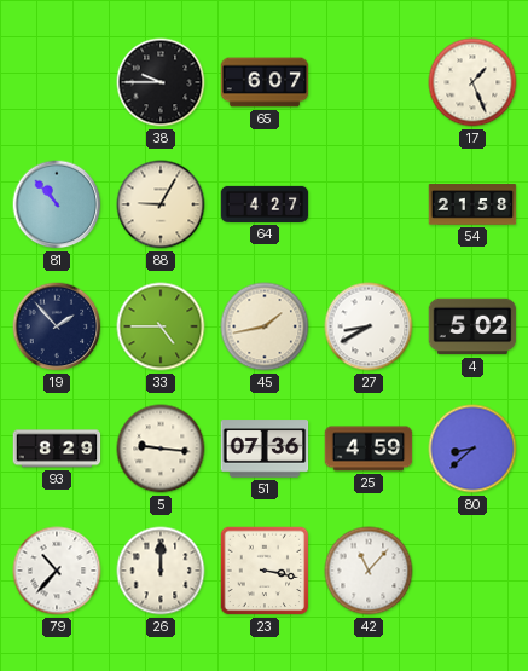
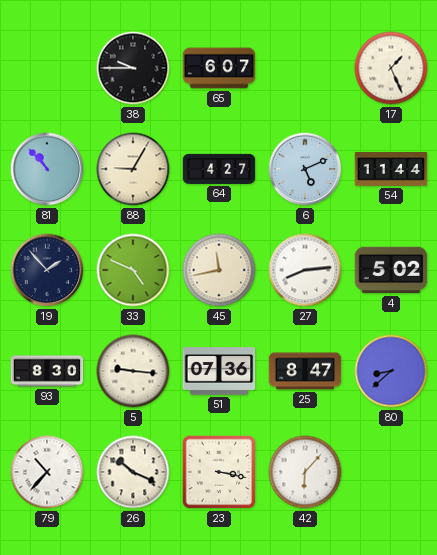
6: none -> 5:11
54: 21:58 -> 11:44
33: 4:45 -> 4:49
45: 1:43 -> 11:43
27: 8:40 -> 8:14
93: 8:29 -> 8:30
25: 4:59 -> 8:47
26: 12:00 -> 10:19
42: 11:07 -> 6:07
